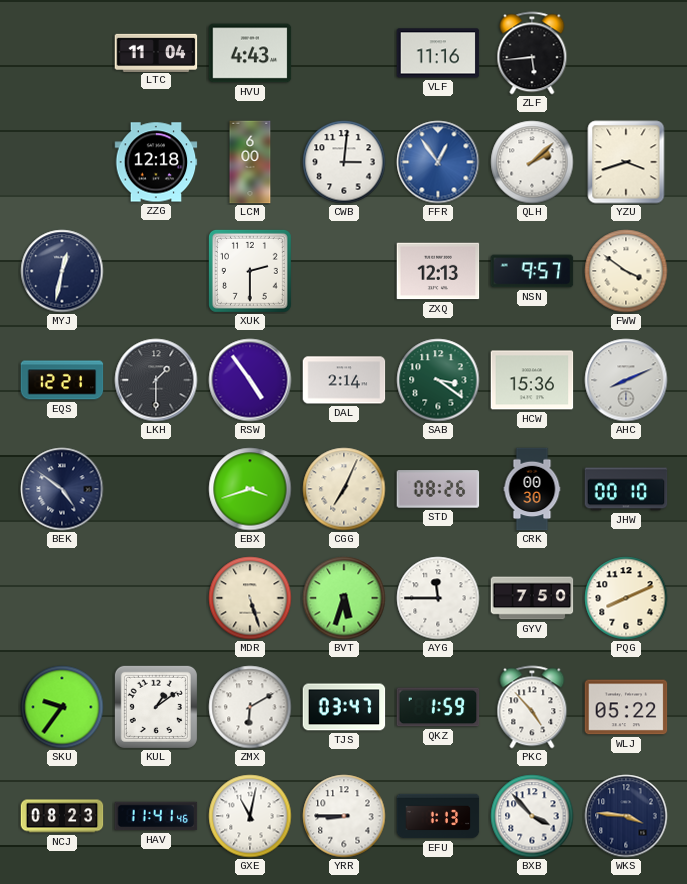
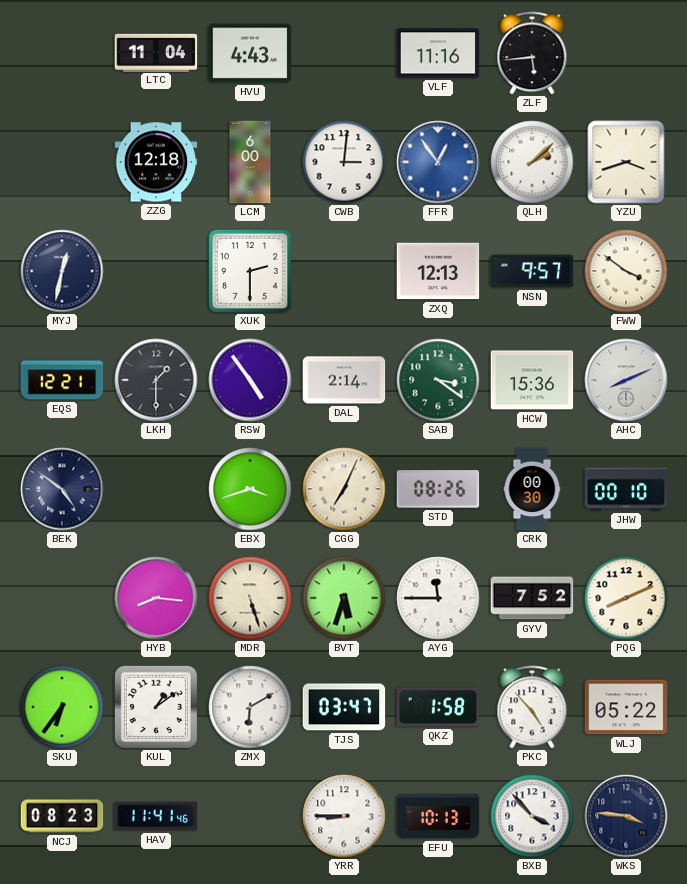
HYB: none -> 8:16
GYV: 7:50 -> 7:52
SKU: 9:36 -> 6:36
QKZ: 1:59 -> 1:58
GXE: 11:02 -> none
EFU: 1:13 -> 10:13
